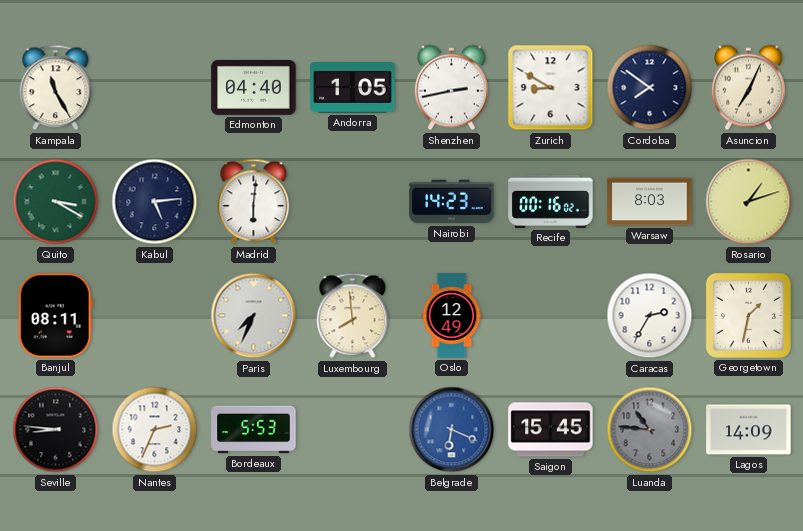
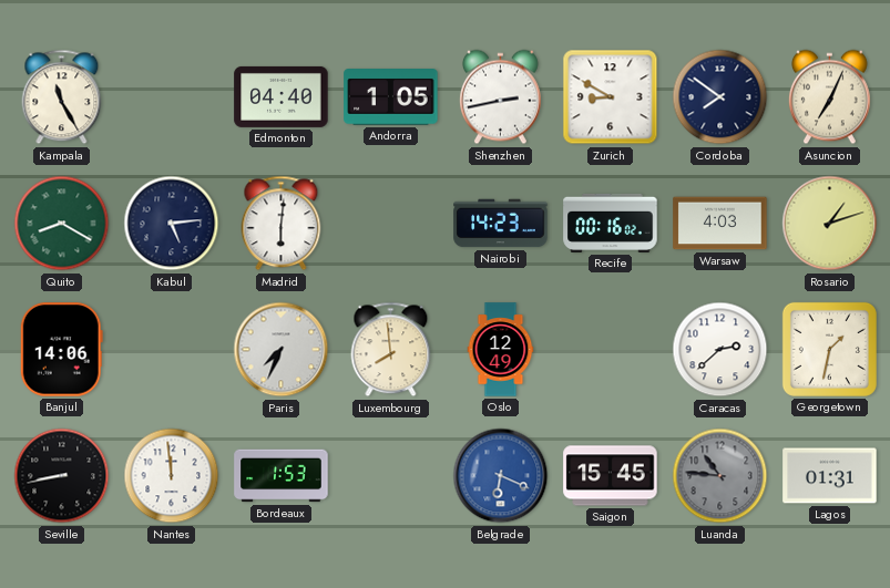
Quito: 3:20 -> 8:20
Warsaw: 8:03 -> 4:03
Banjul: 08:11 -> 14:06
Caracas: 2:35 -> 2:38
Seville: 8:46 -> 8:43
Nantes: 2:34 -> 11:59
Bordeaux: 5:53 -> 1:53
Lagos: 14:09 -> 01:31
